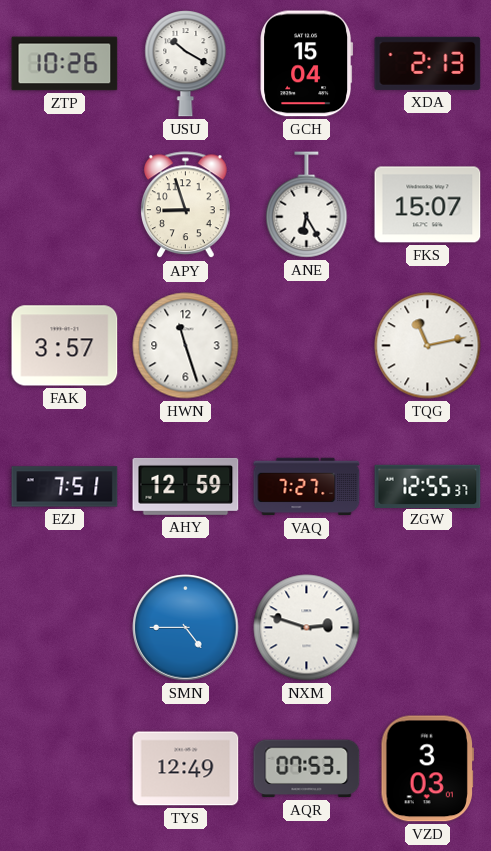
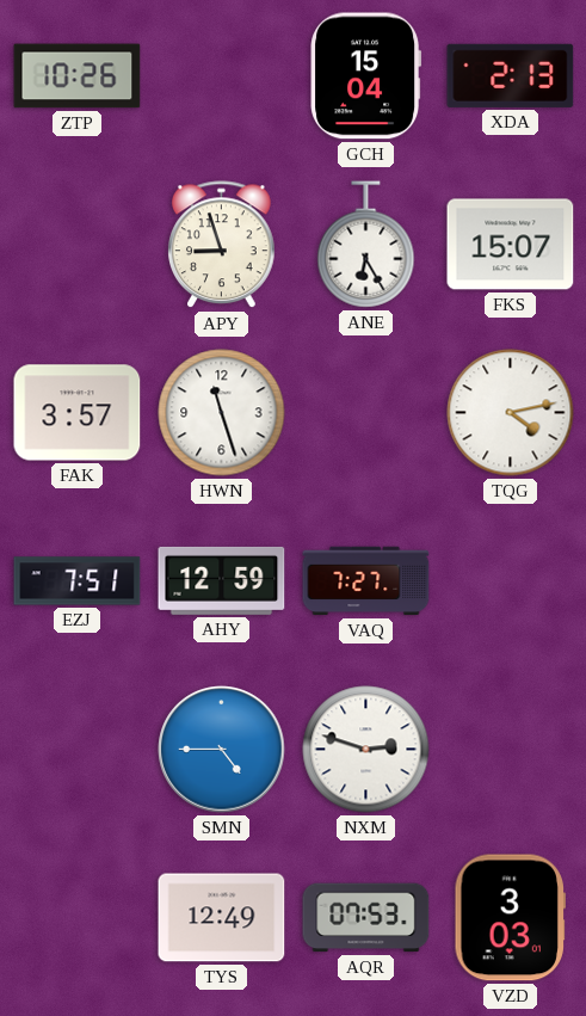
USU: 10:20 -> none
TQG: 11:13 -> 4:13
ZGW: 12:55 -> none
